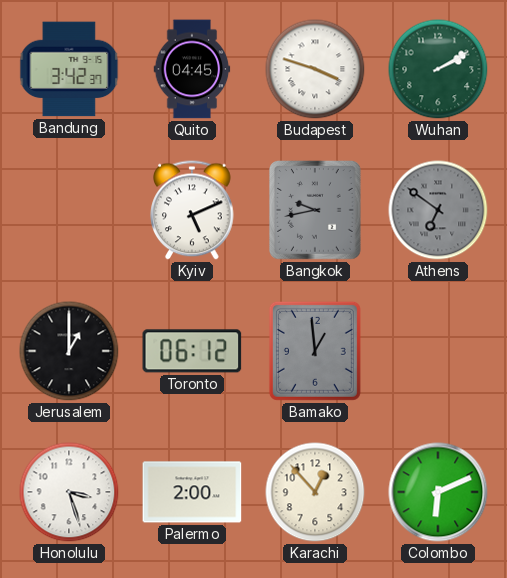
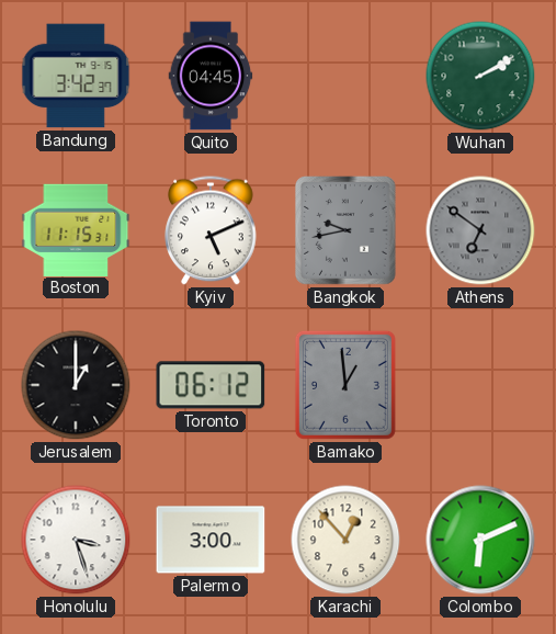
Budapest: 3:48 -> none
Boston: none -> 11:15
Palermo: 2:00 -> 3:00
